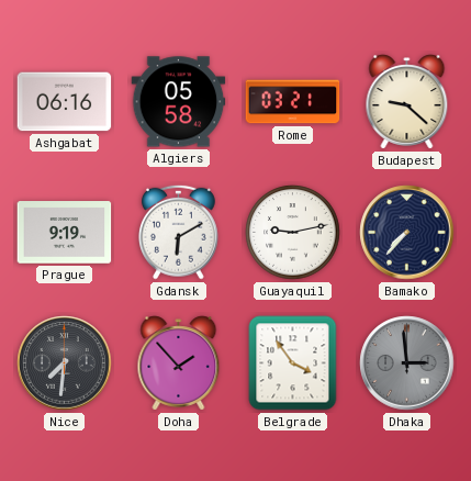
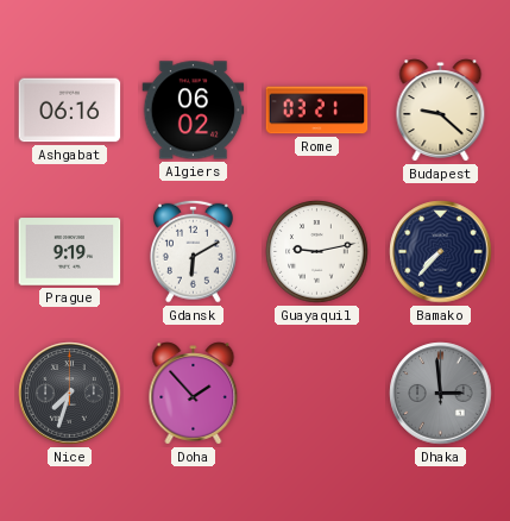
Algiers: 05:58 -> 06:02
Nice: 7:31 -> 7:33
Belgrade: 3:54 -> none
